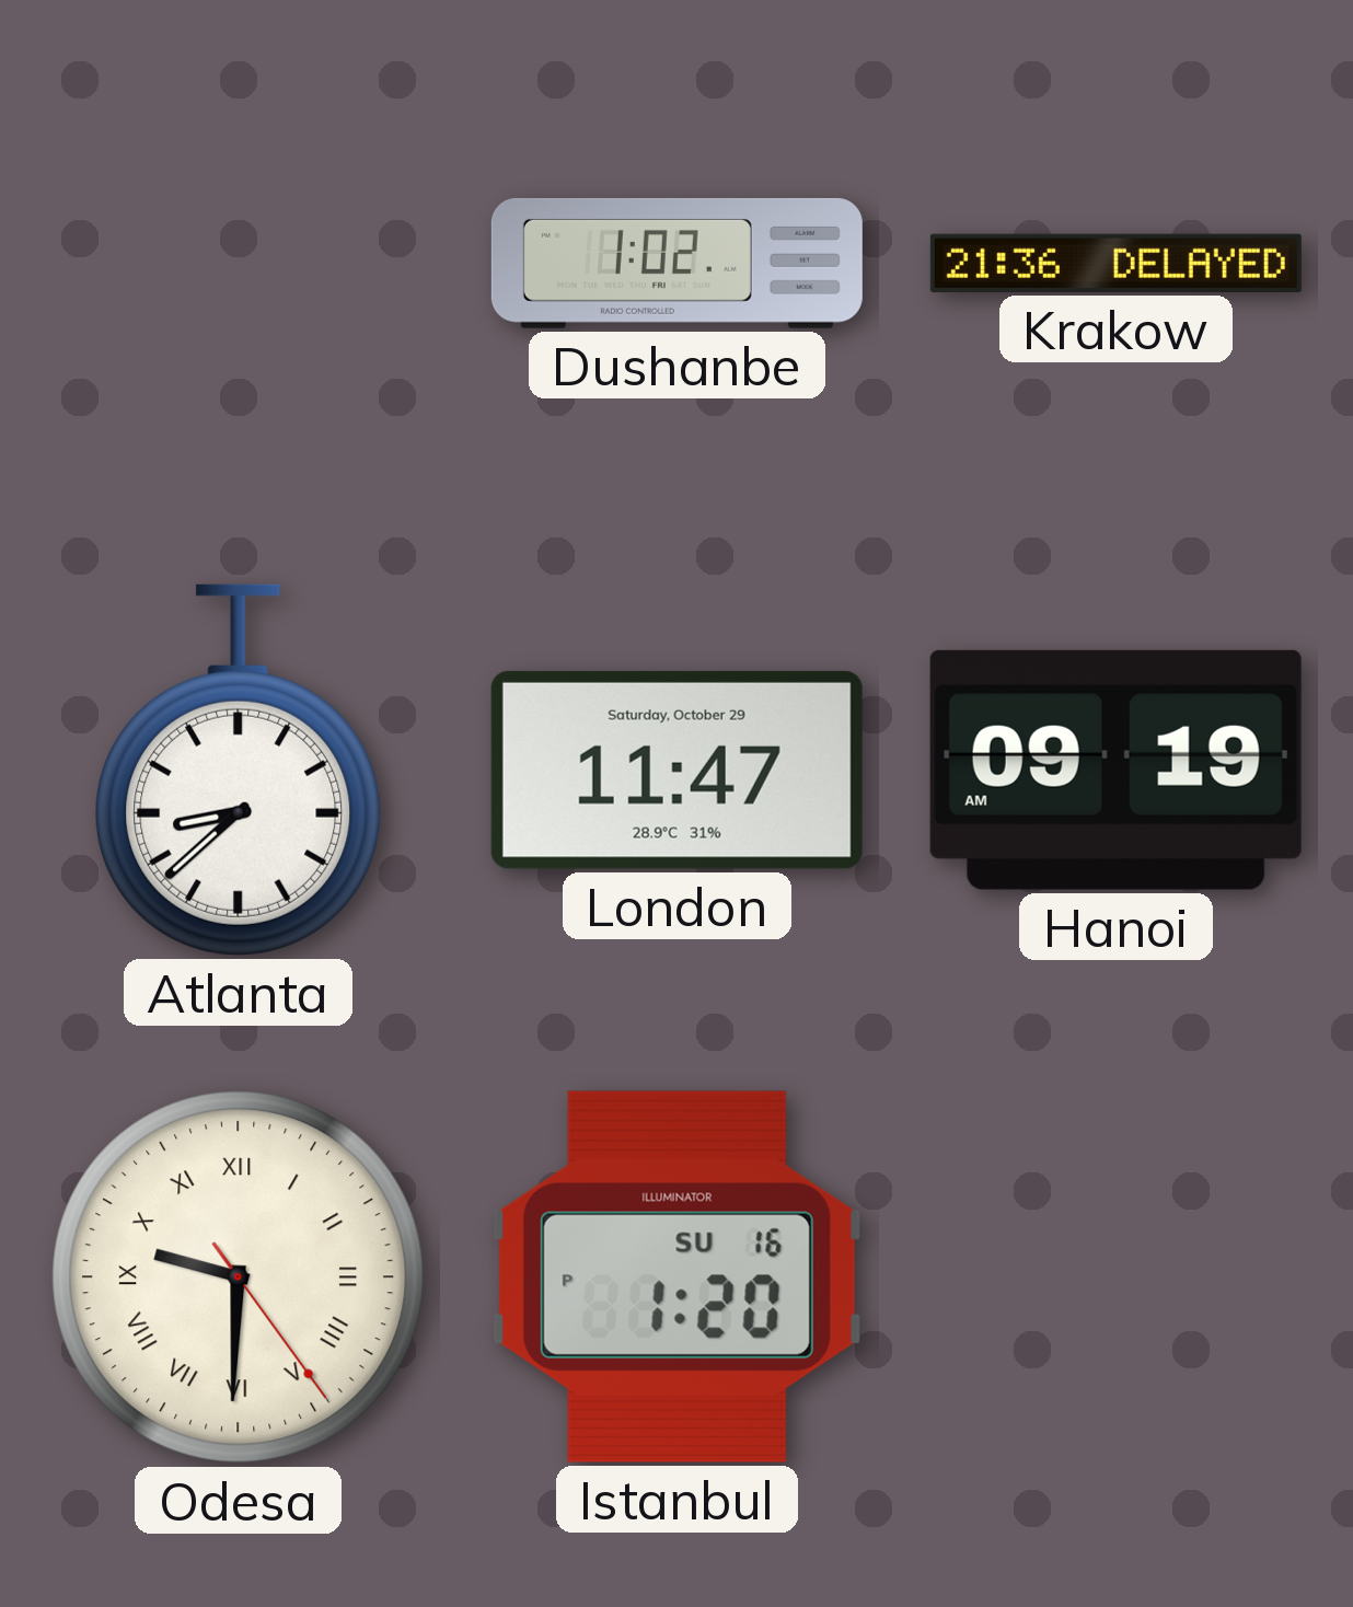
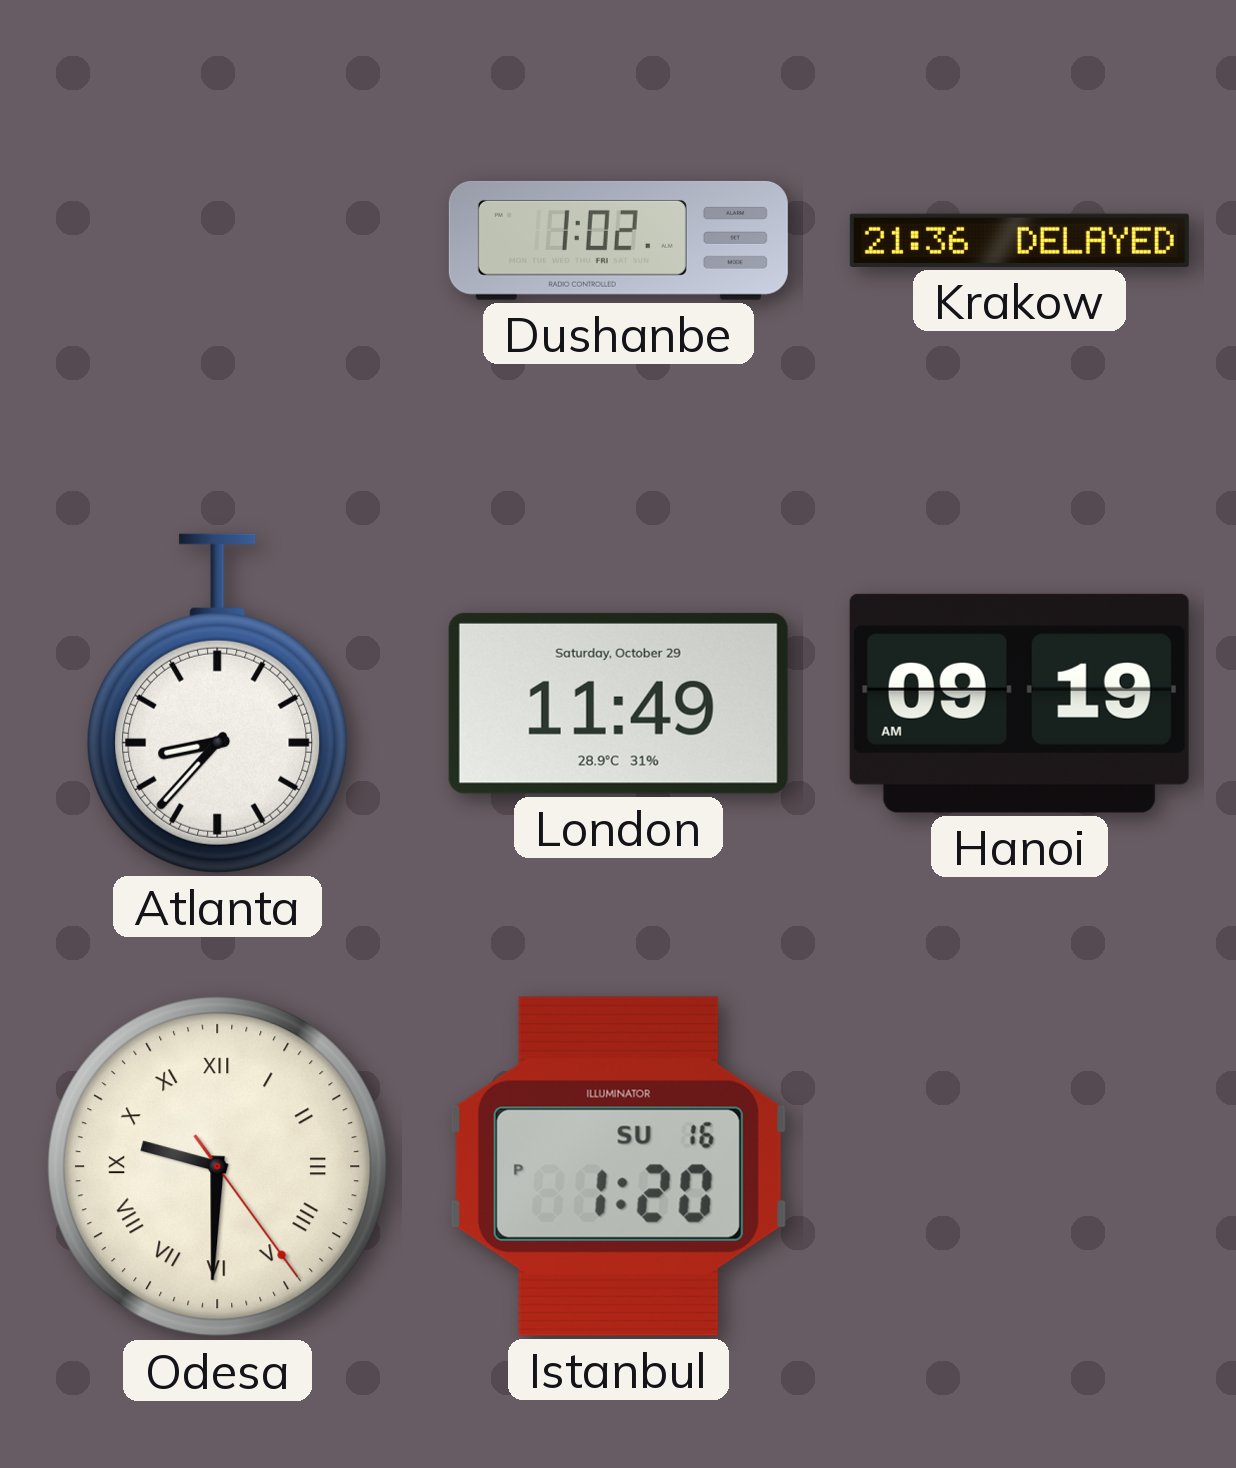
Atlanta: 8:38 -> 8:37
London: 11:47 -> 11:49
